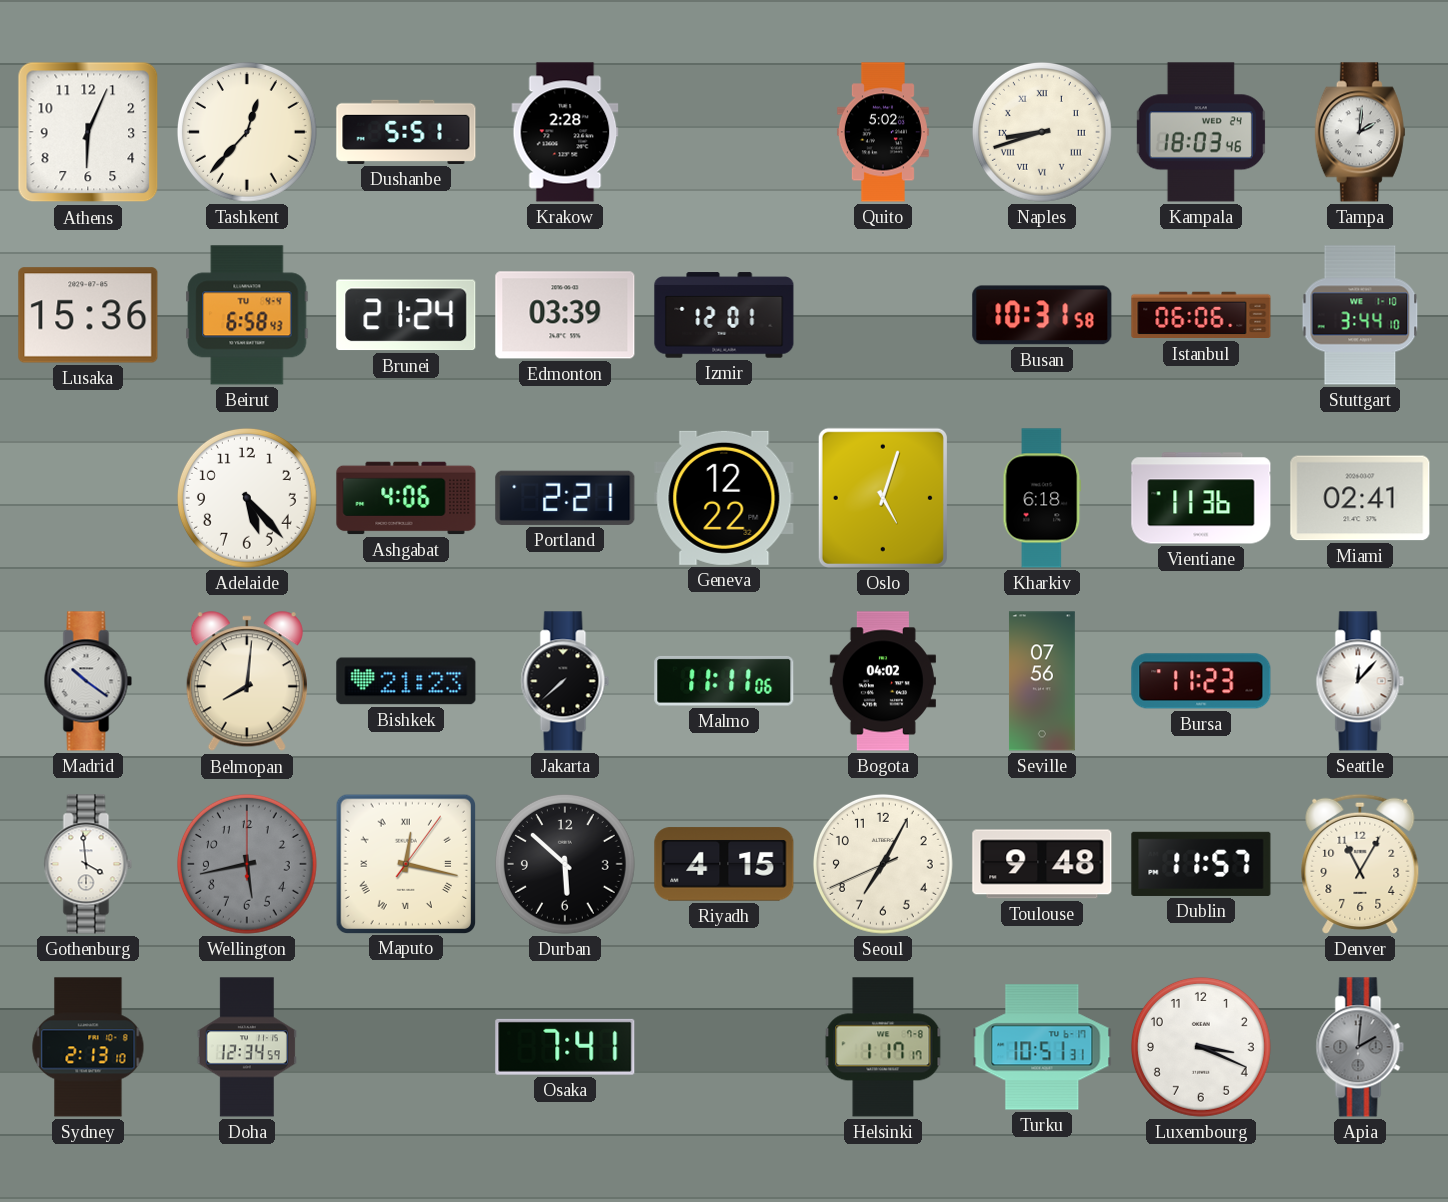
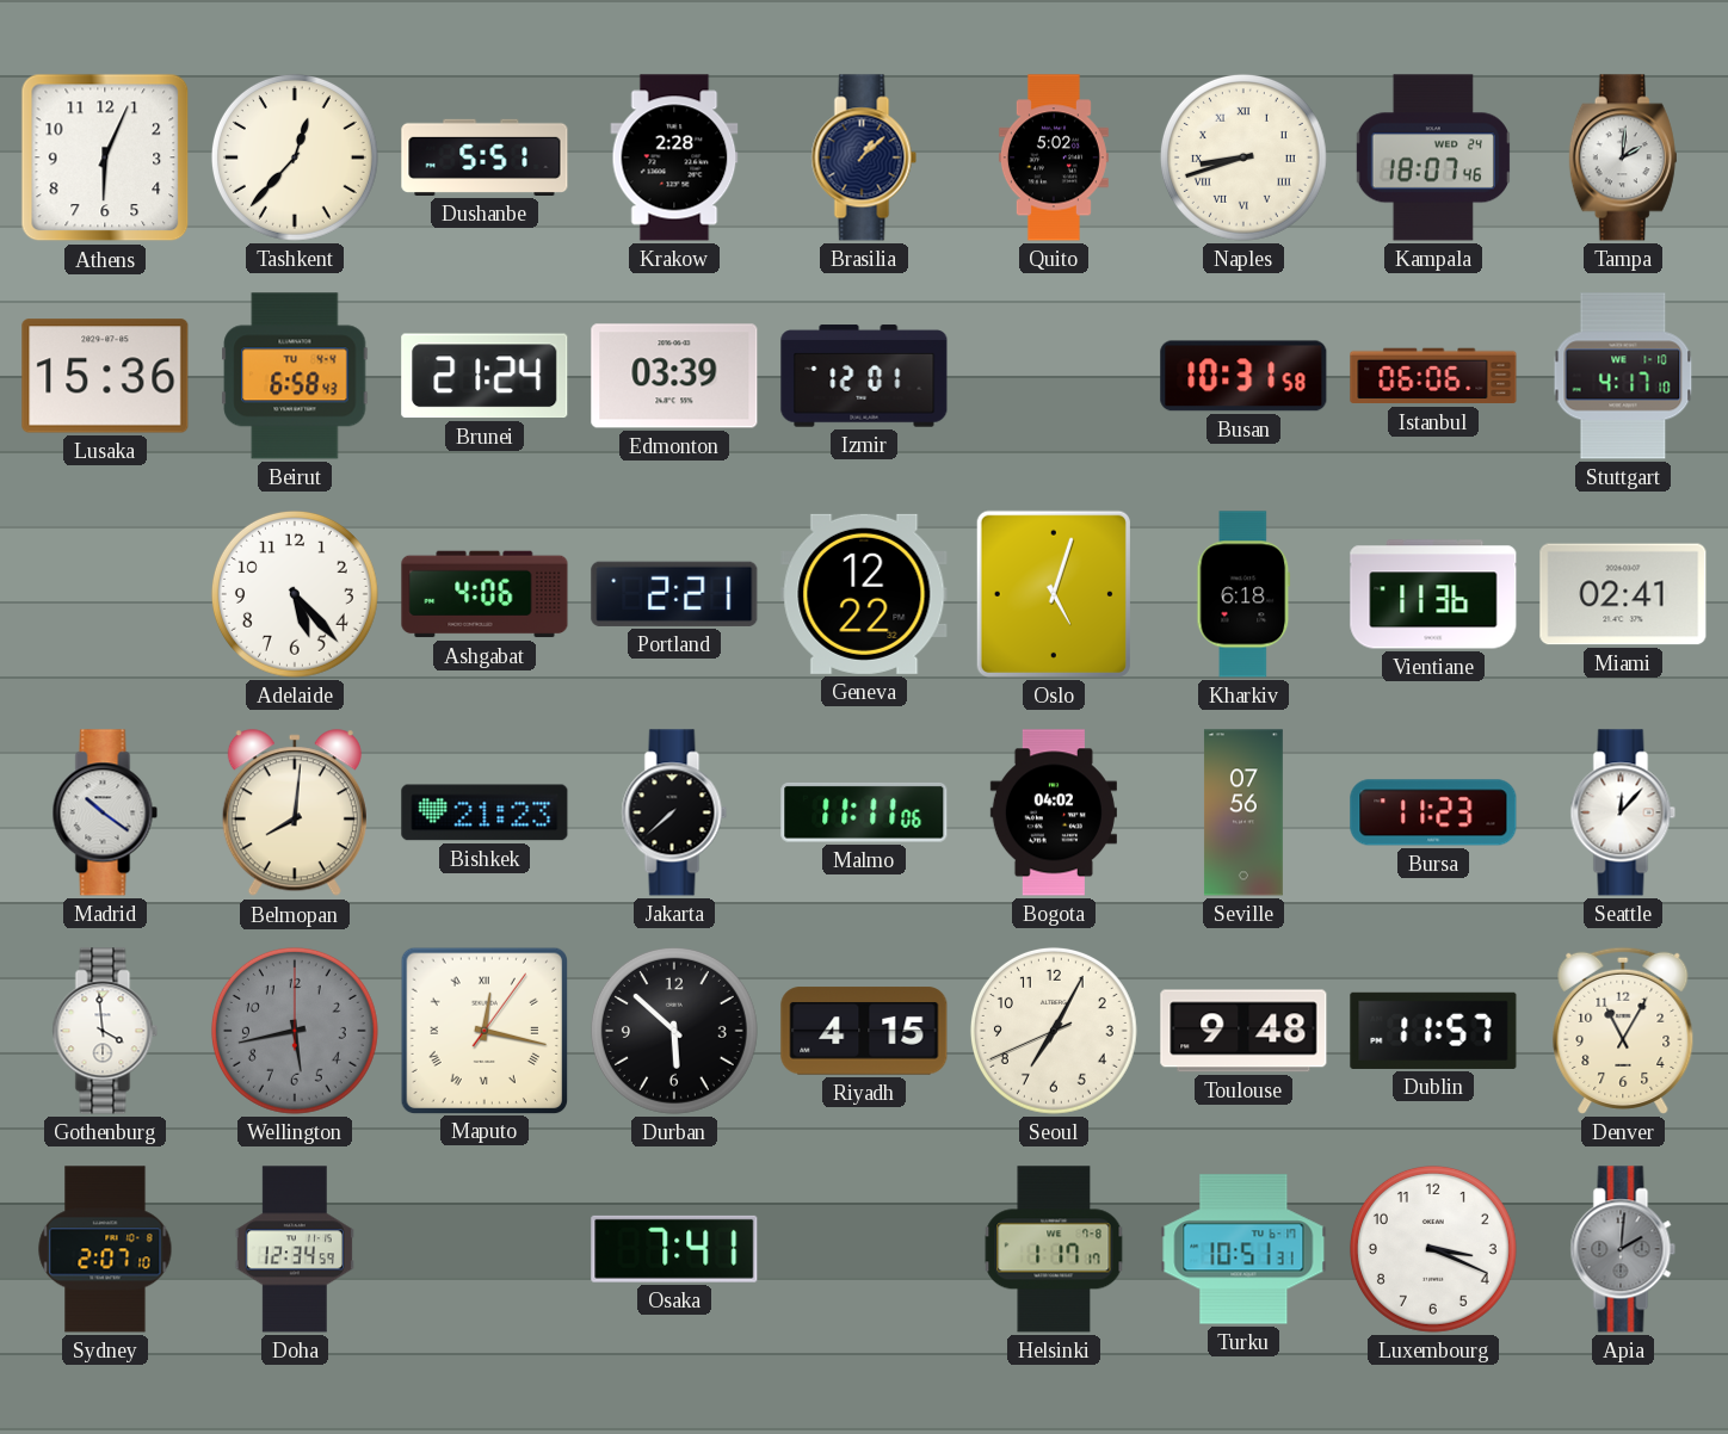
Brasilia: none -> 1:08
Kampala: 18:03 -> 18:07
Stuttgart: 3:44 -> 4:17
Sydney: 2:13 -> 2:07
